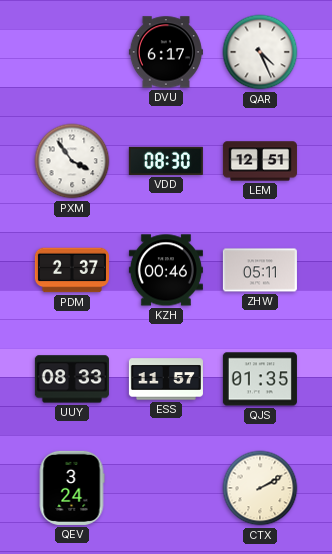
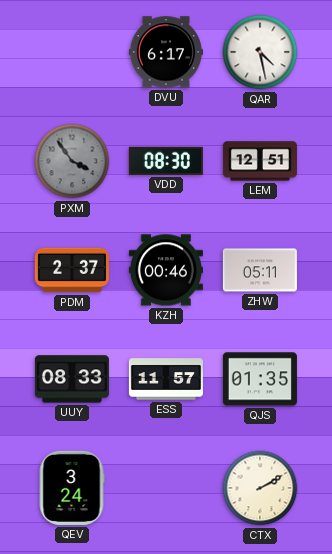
QAR: 4:26 -> 4:28
PXM dial: white -> grey
